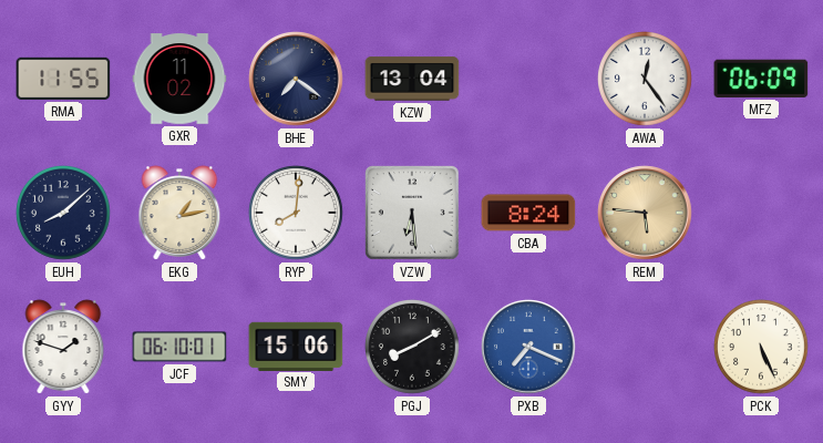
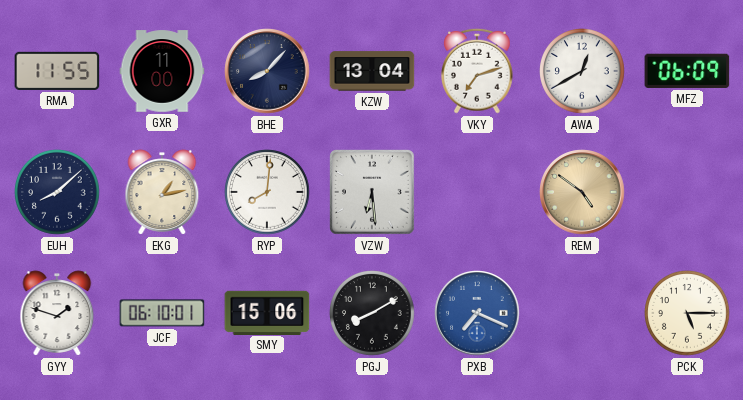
GXR: 11:02 -> 11:00
BHE: 7:21 -> 8:07
VKY: none -> 7:12
AWA: 12:24 -> 12:40
CBA: 8:24 -> none
REM: 5:46 -> 4:51
PCK: 5:26 -> 5:15
